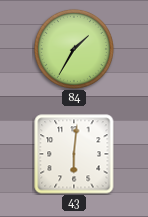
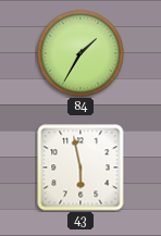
43: 6:01 -> 5:58
